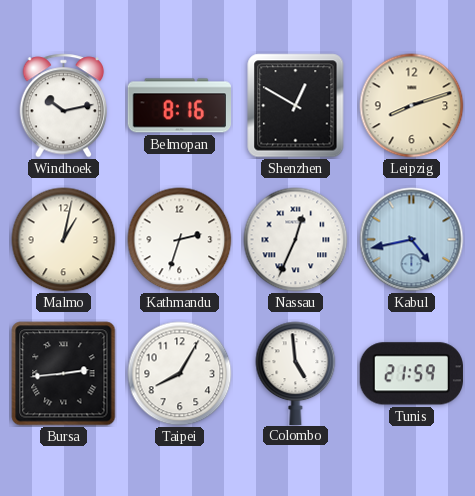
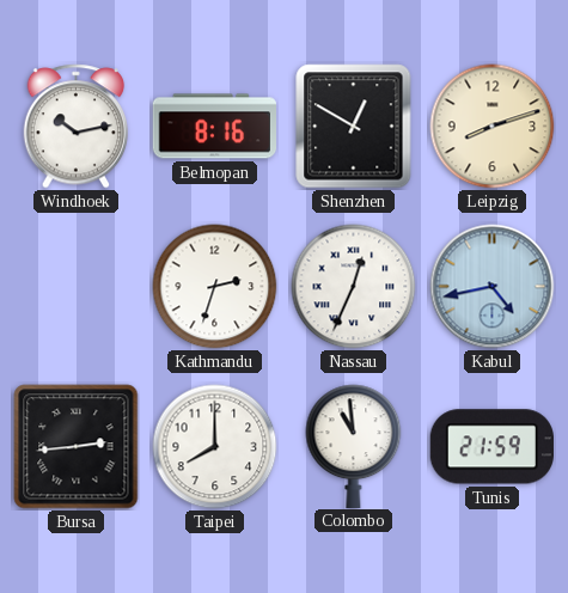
Malmo: 1:02 -> none
Taipei: 8:05 -> 8:00
Colombo: 4:59 -> 10:59
